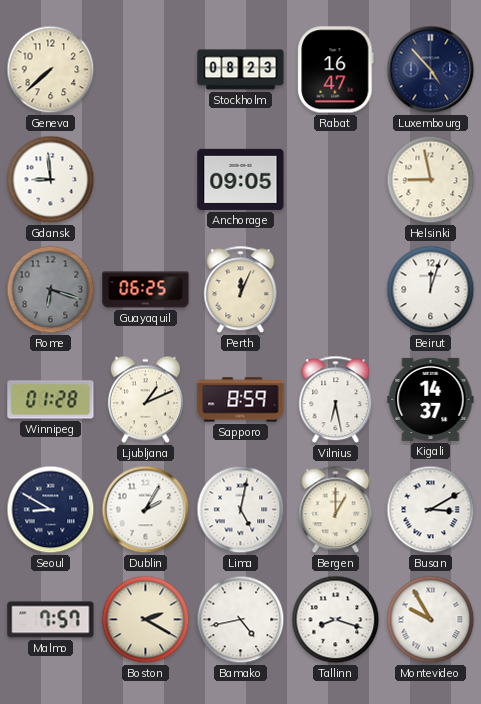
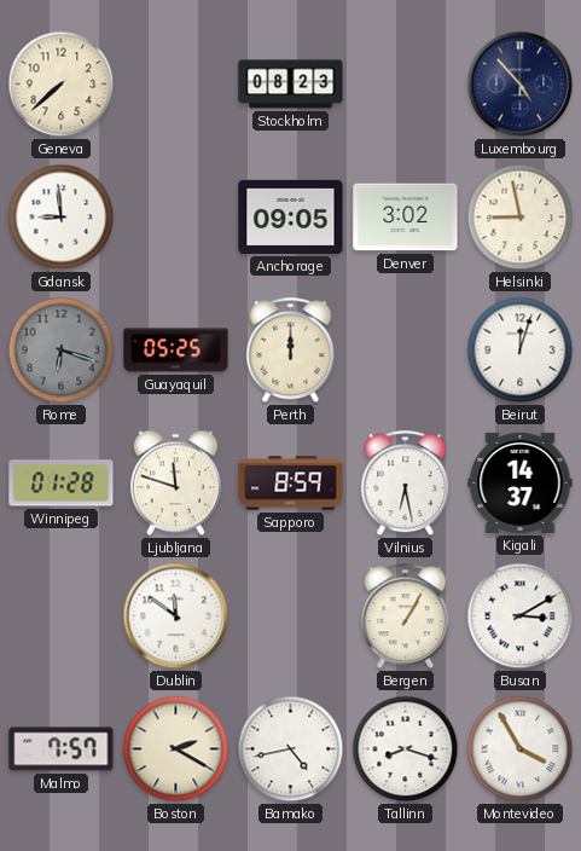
Rabat: 16:47 -> none
Denver: none -> 3:02
Guayaquil: 06:25 -> 05:25
Perth: 12:04 -> 12:00
Ljubljana: 1:11 -> 11:48
Seoul: 8:50 -> none
Dublin: 2:05 -> 11:51
Lima: 5:02 -> none
Bergen: 1:00 -> 1:05
Montevideo: 9:55 -> 3:55
